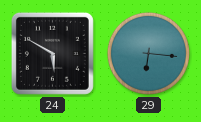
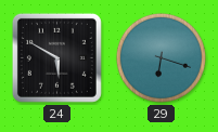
29: 6:16 -> 6:18
